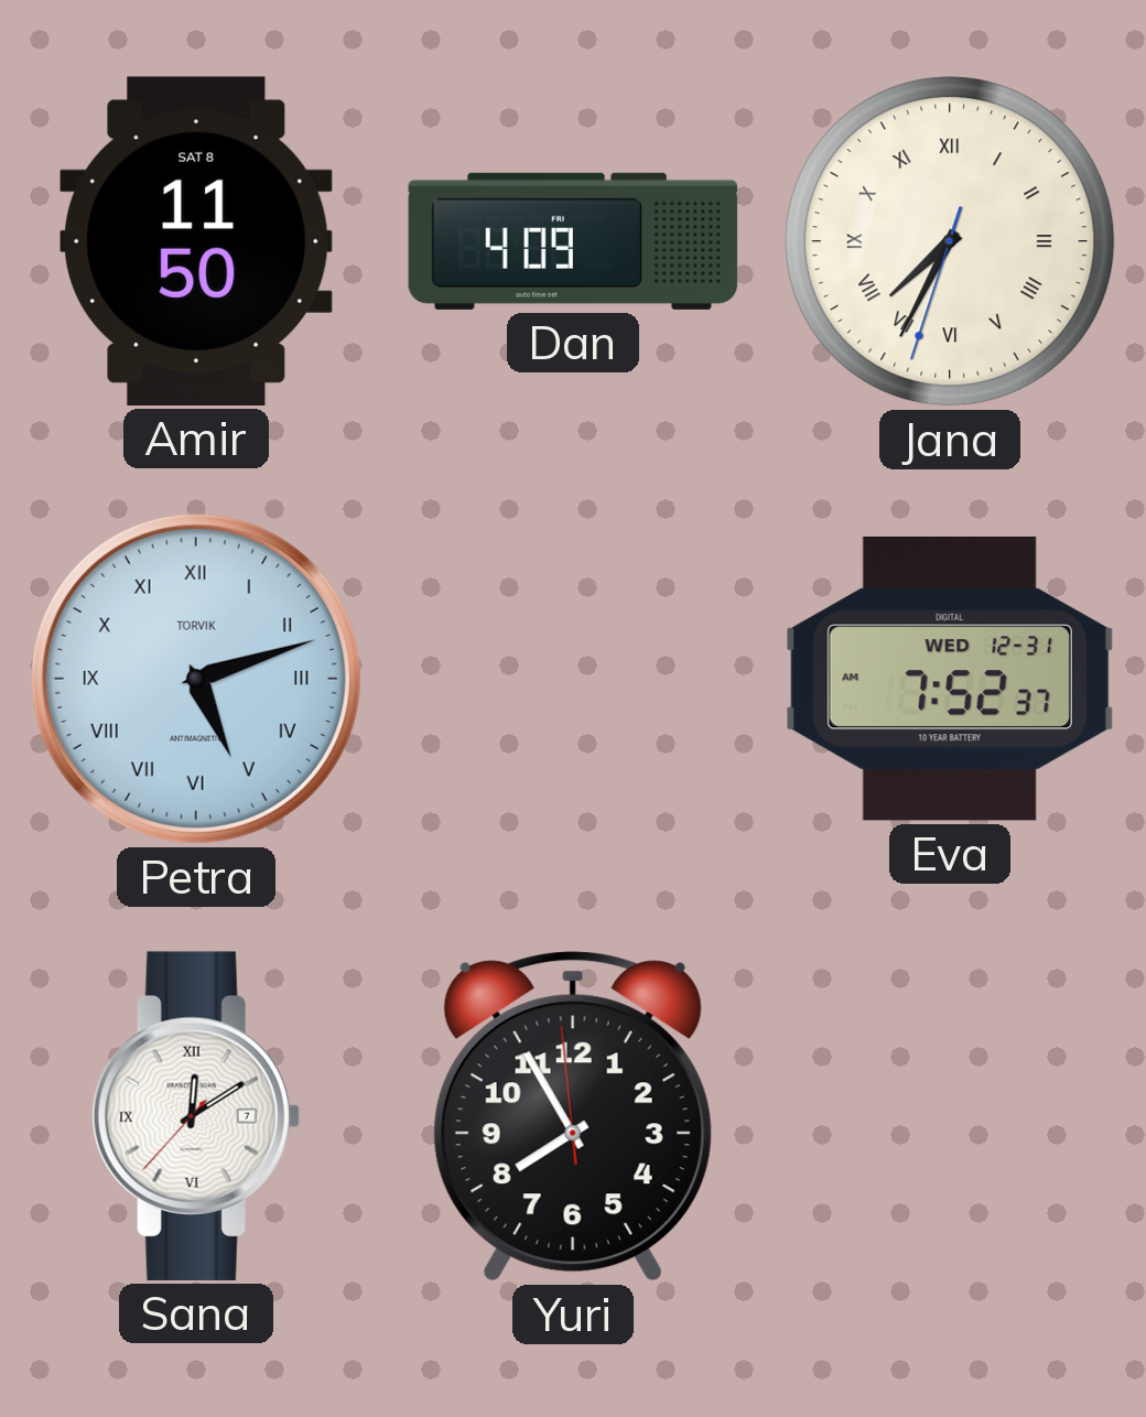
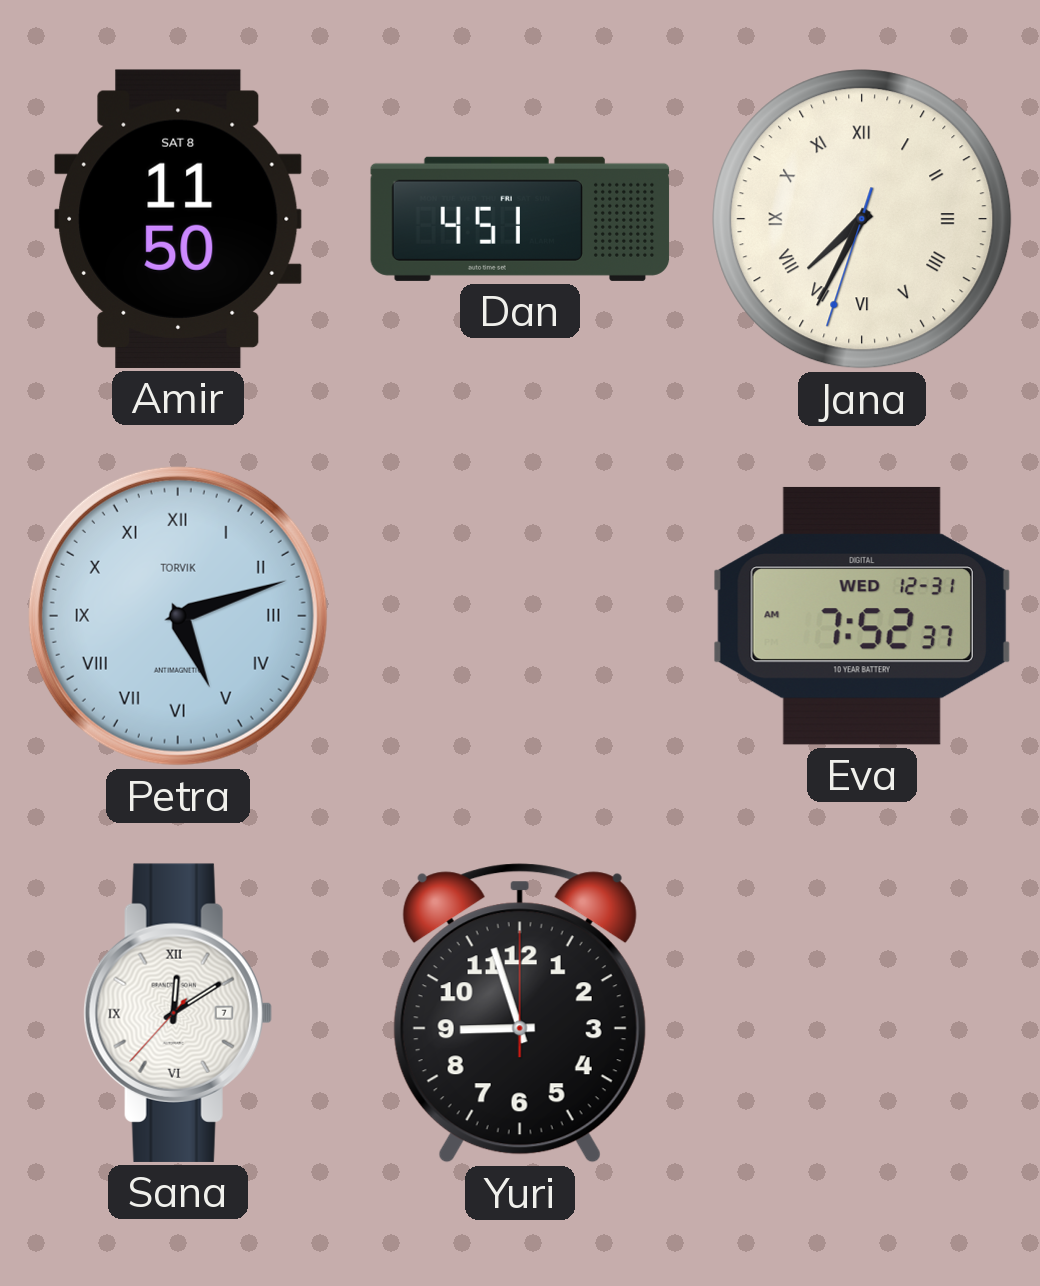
Dan: 4:09 -> 4:51
Yuri: 7:54 -> 8:57
